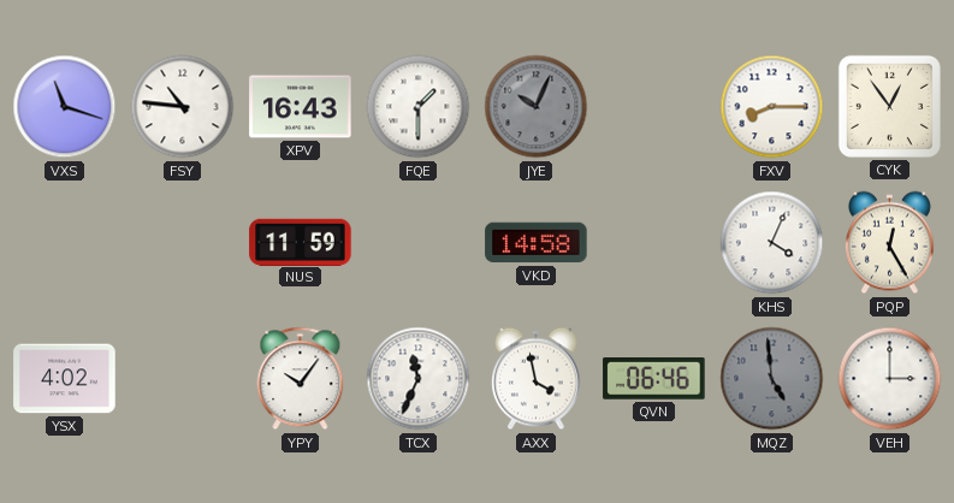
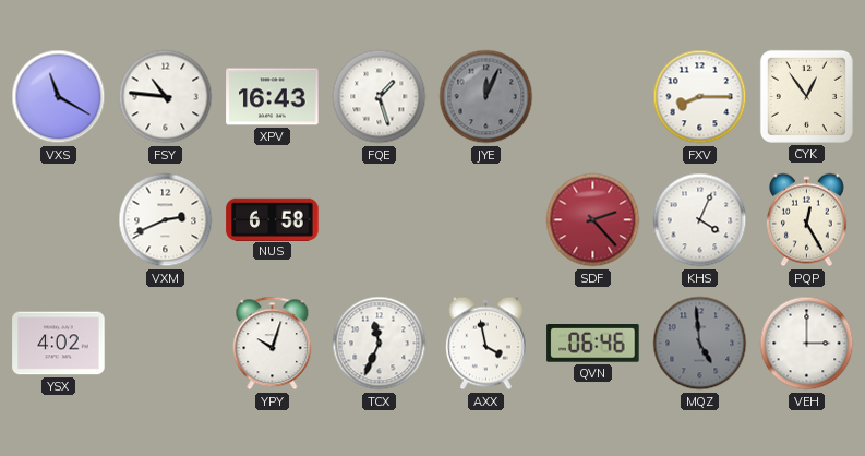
VXS: 11:18 -> 11:20
FQE: 1:30 -> 1:27
JYE: 10:04 -> 12:04
VXM: none -> 2:41
NUS: 11:59 -> 6:58
VKD: 14:58 -> none
SDF: none -> 2:23
YPY: 10:06 -> 10:03
